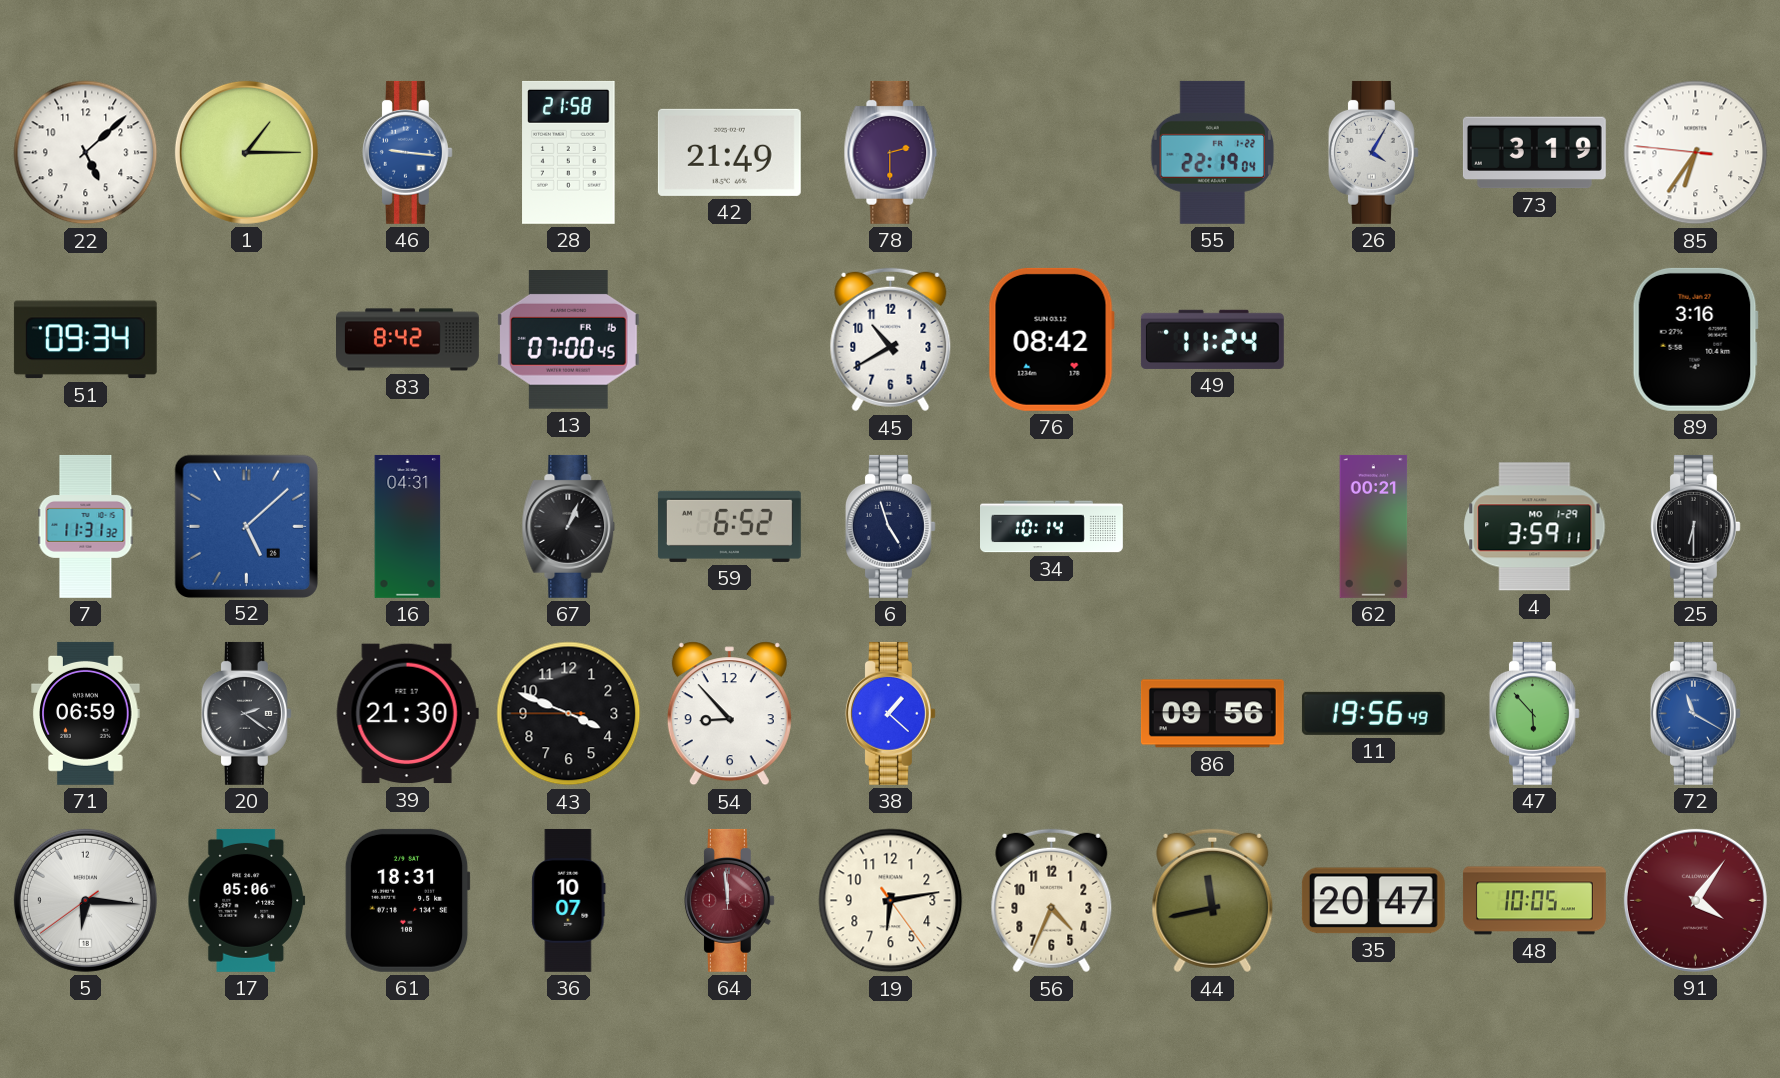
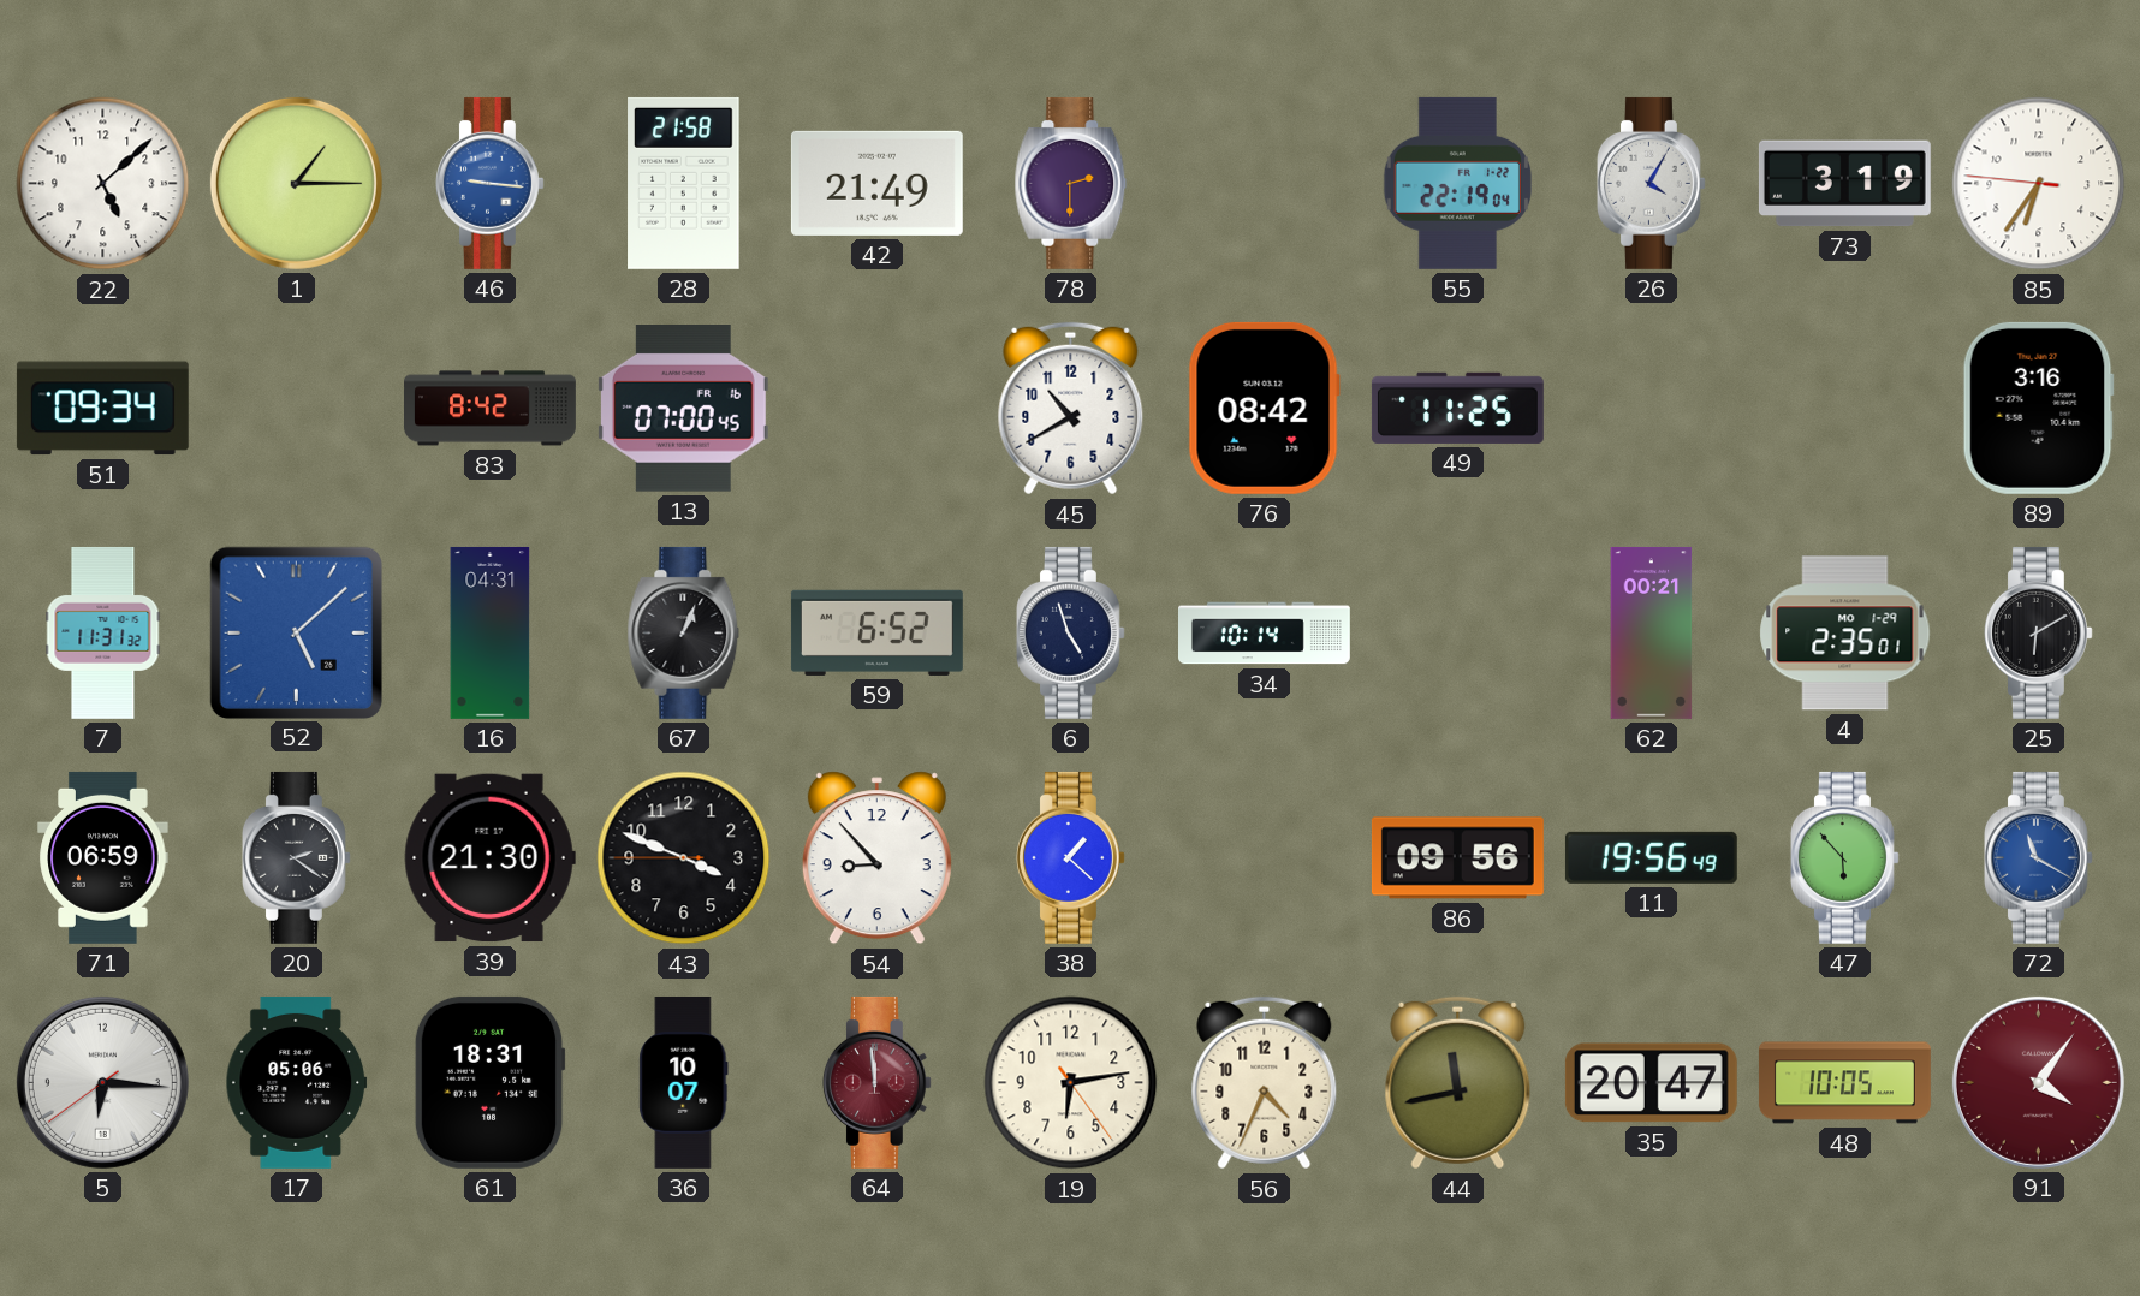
49: 11:24 -> 11:25
4: 3:59 -> 2:35
25: 6:30 -> 6:10
